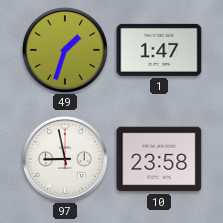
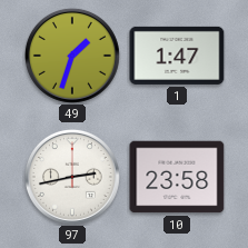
97: 8:58 -> 2:43
